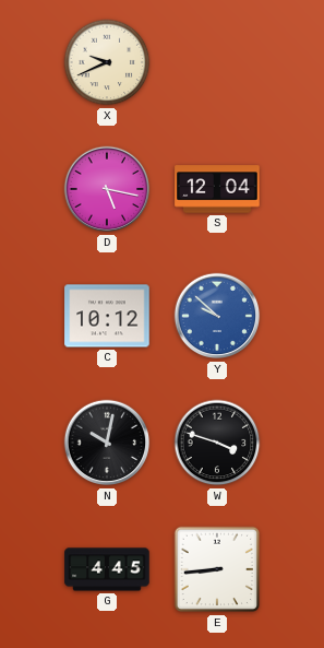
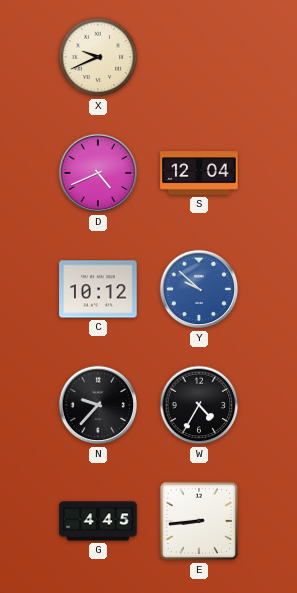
D: 5:17 -> 4:41
N: 10:02 -> 9:37
W: 3:48 -> 4:35
